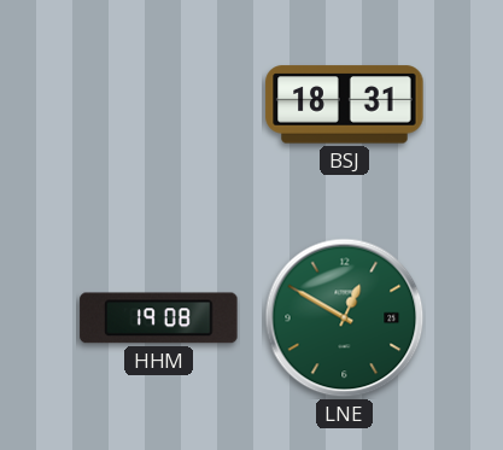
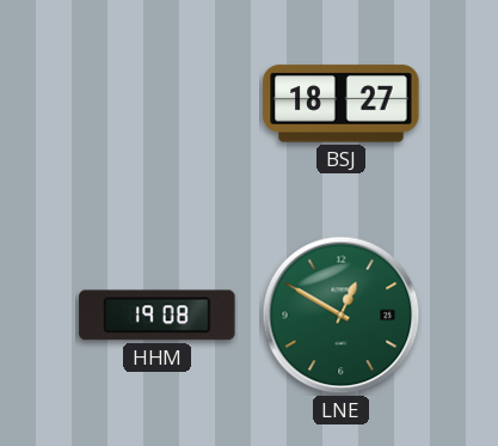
BSJ: 18:31 -> 18:27
